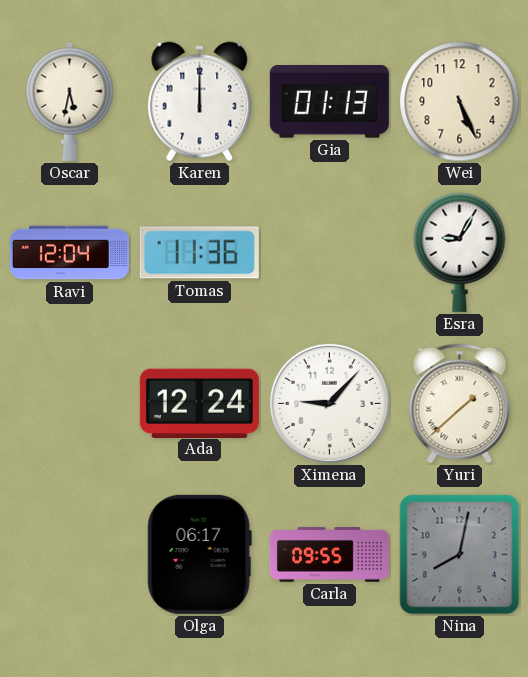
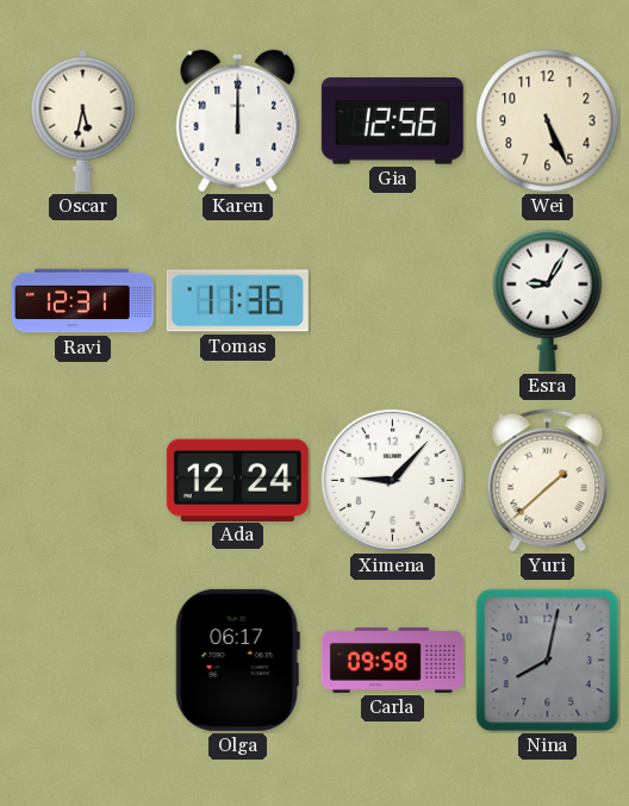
Gia: 01:13 -> 12:56
Ravi: 12:04 -> 12:31
Carla: 09:55 -> 09:58
